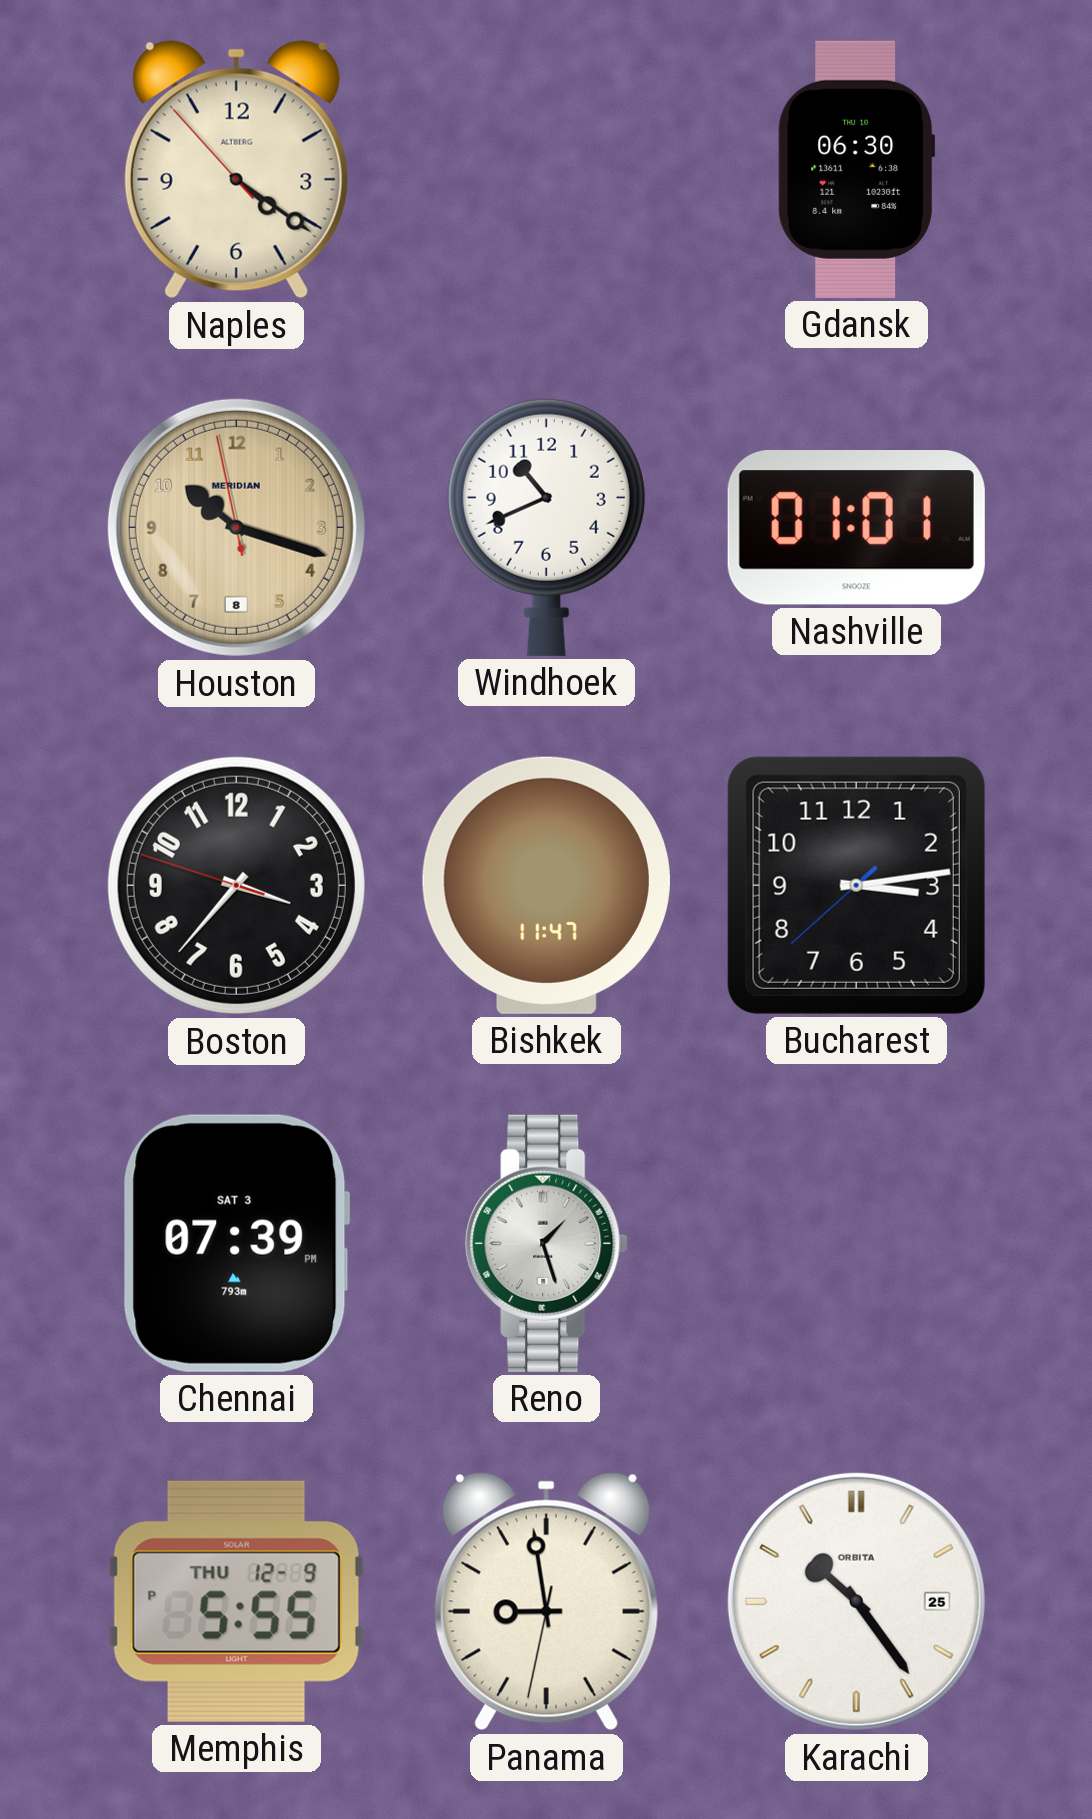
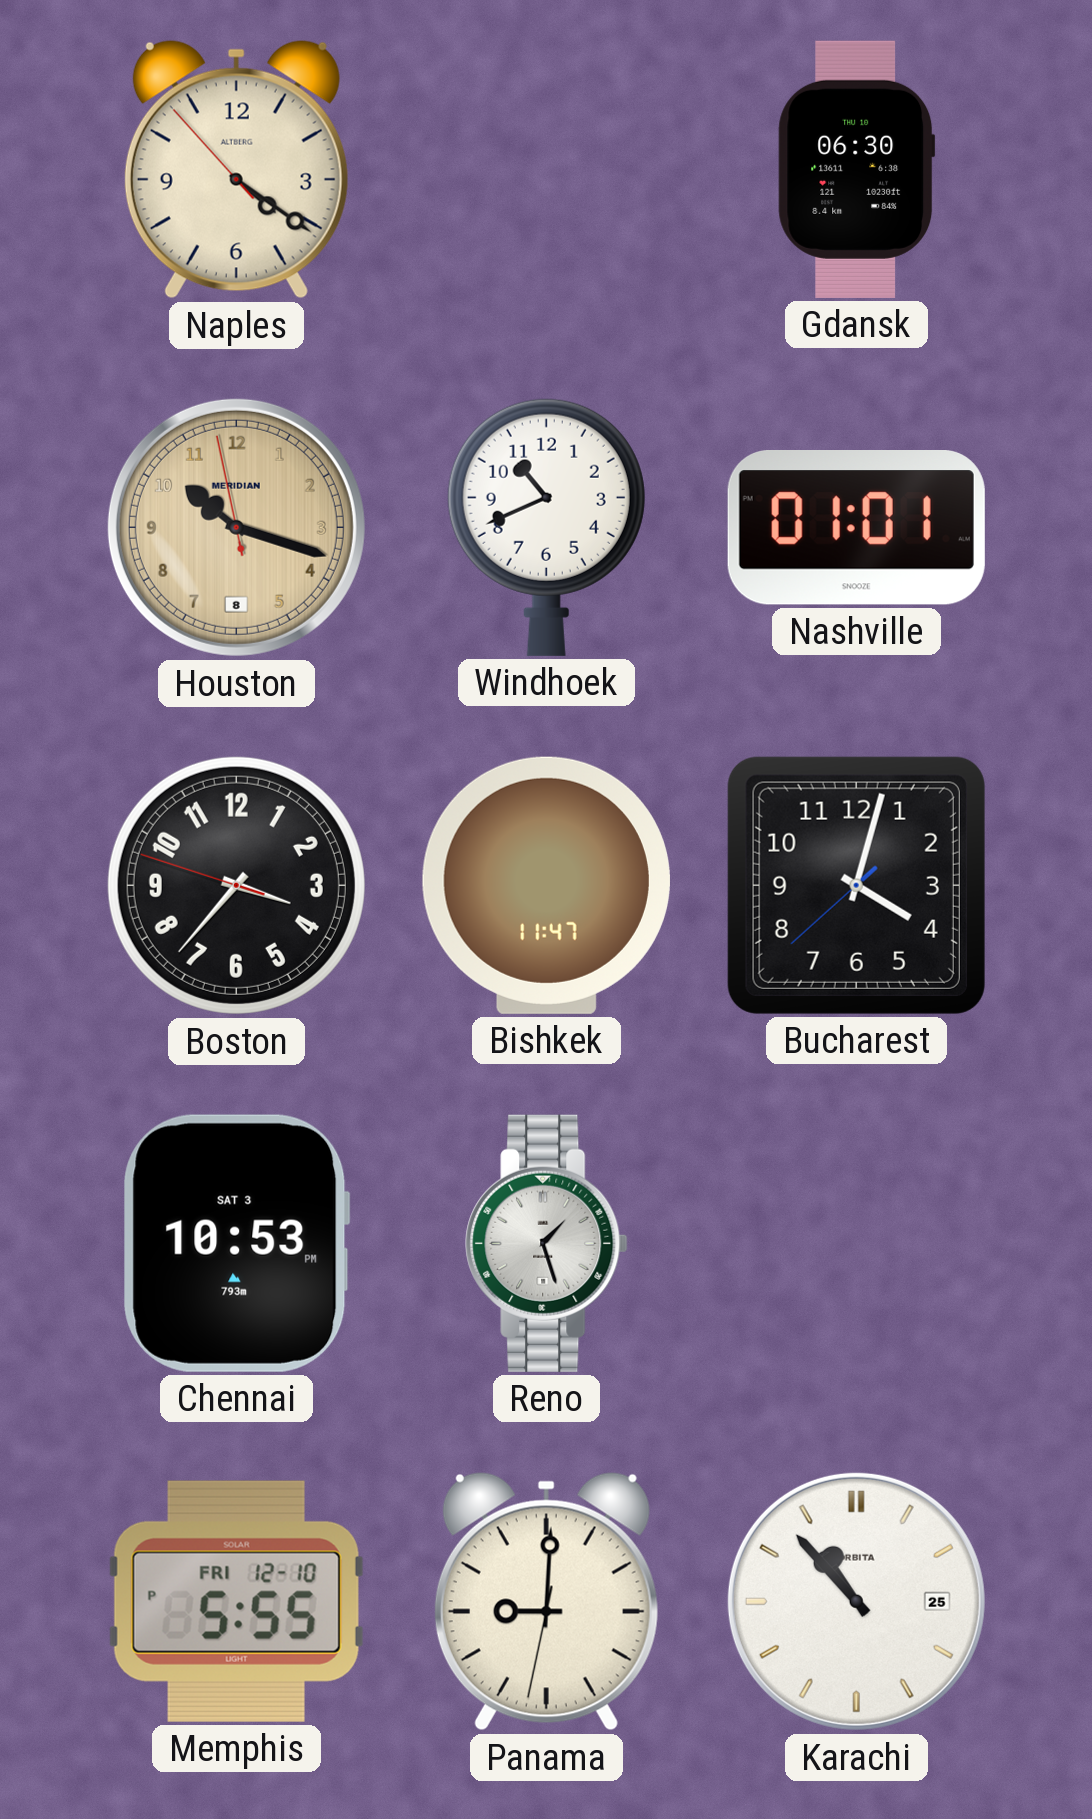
Bucharest: 3:13 -> 4:02
Chennai: 07:39 -> 10:53
Memphis date: THU 12-9 -> FRI 12-10
Panama: 8:58 -> 9:00
Karachi: 10:24 -> 10:53
